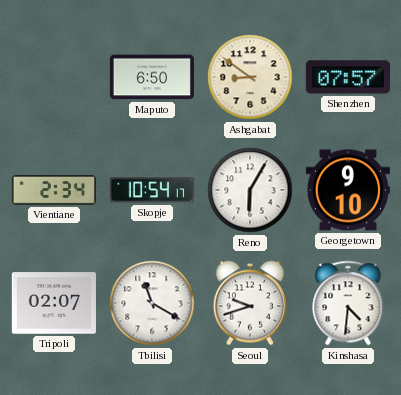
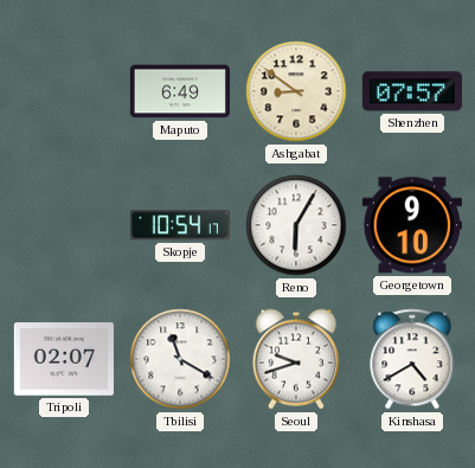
Maputo: 6:50 -> 6:49
Vientiane: 2:34 -> none
Kinshasa: 4:31 -> 4:40
